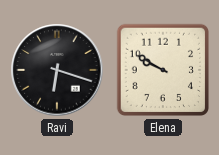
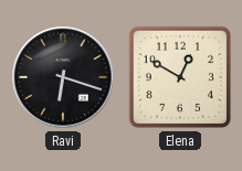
Elena: 9:50 -> 12:50
